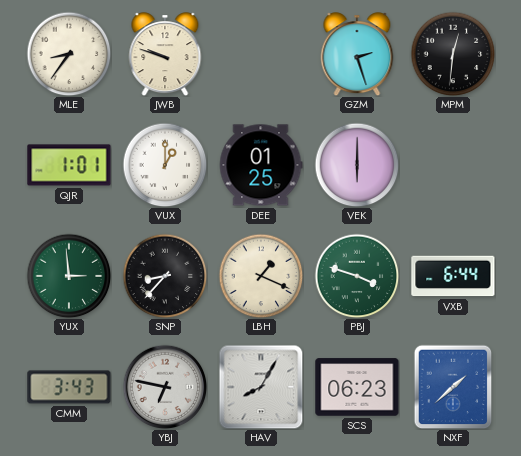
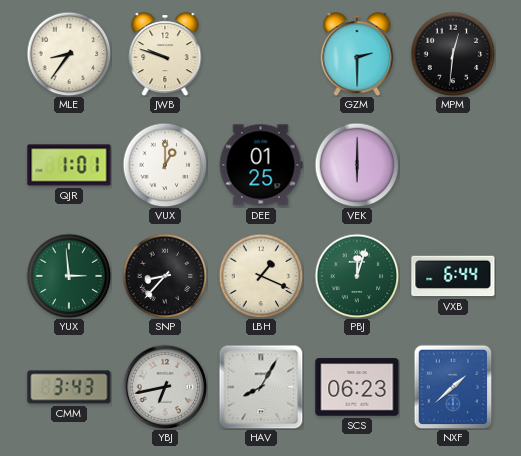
GZM: 2:27 -> 2:30
PBJ: 3:48 -> 12:03
YBJ: 6:47 -> 6:43
